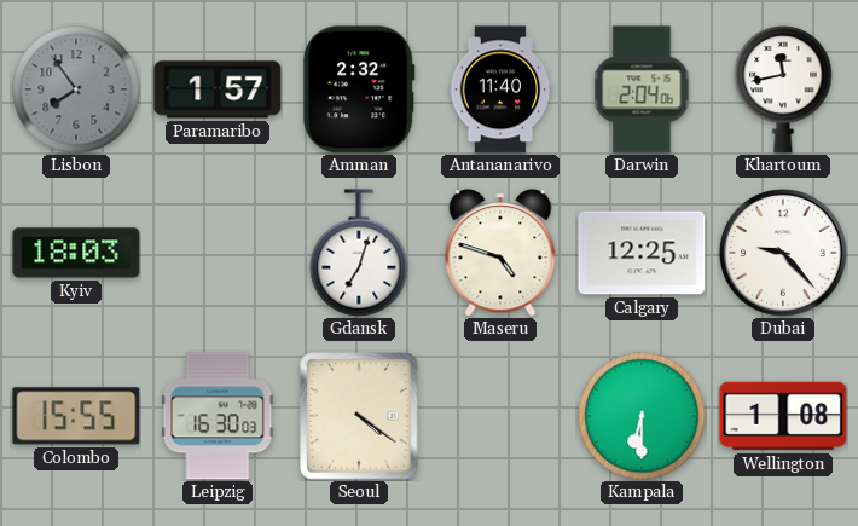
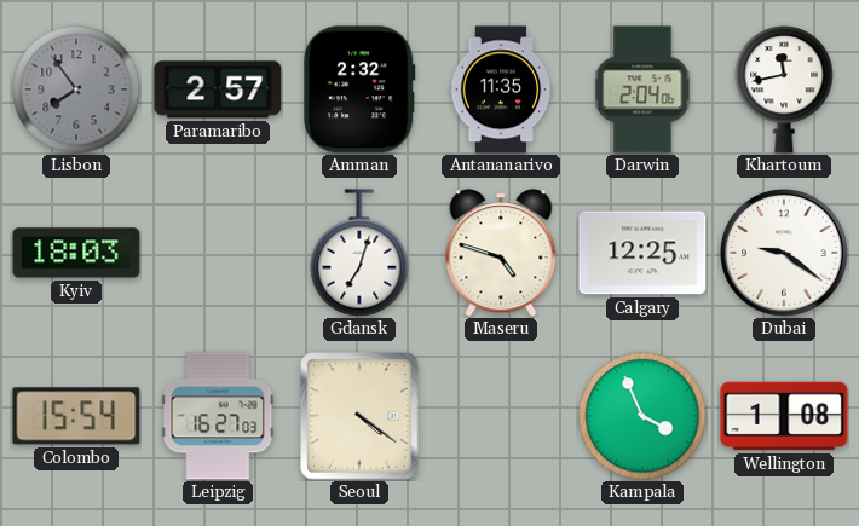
Paramaribo: 1:57 -> 2:57
Antananarivo: 11:40 -> 11:35
Dubai: 9:23 -> 9:21
Colombo: 15:55 -> 15:54
Leipzig: 16:30 -> 16:27
Kampala: 6:30 -> 3:56
